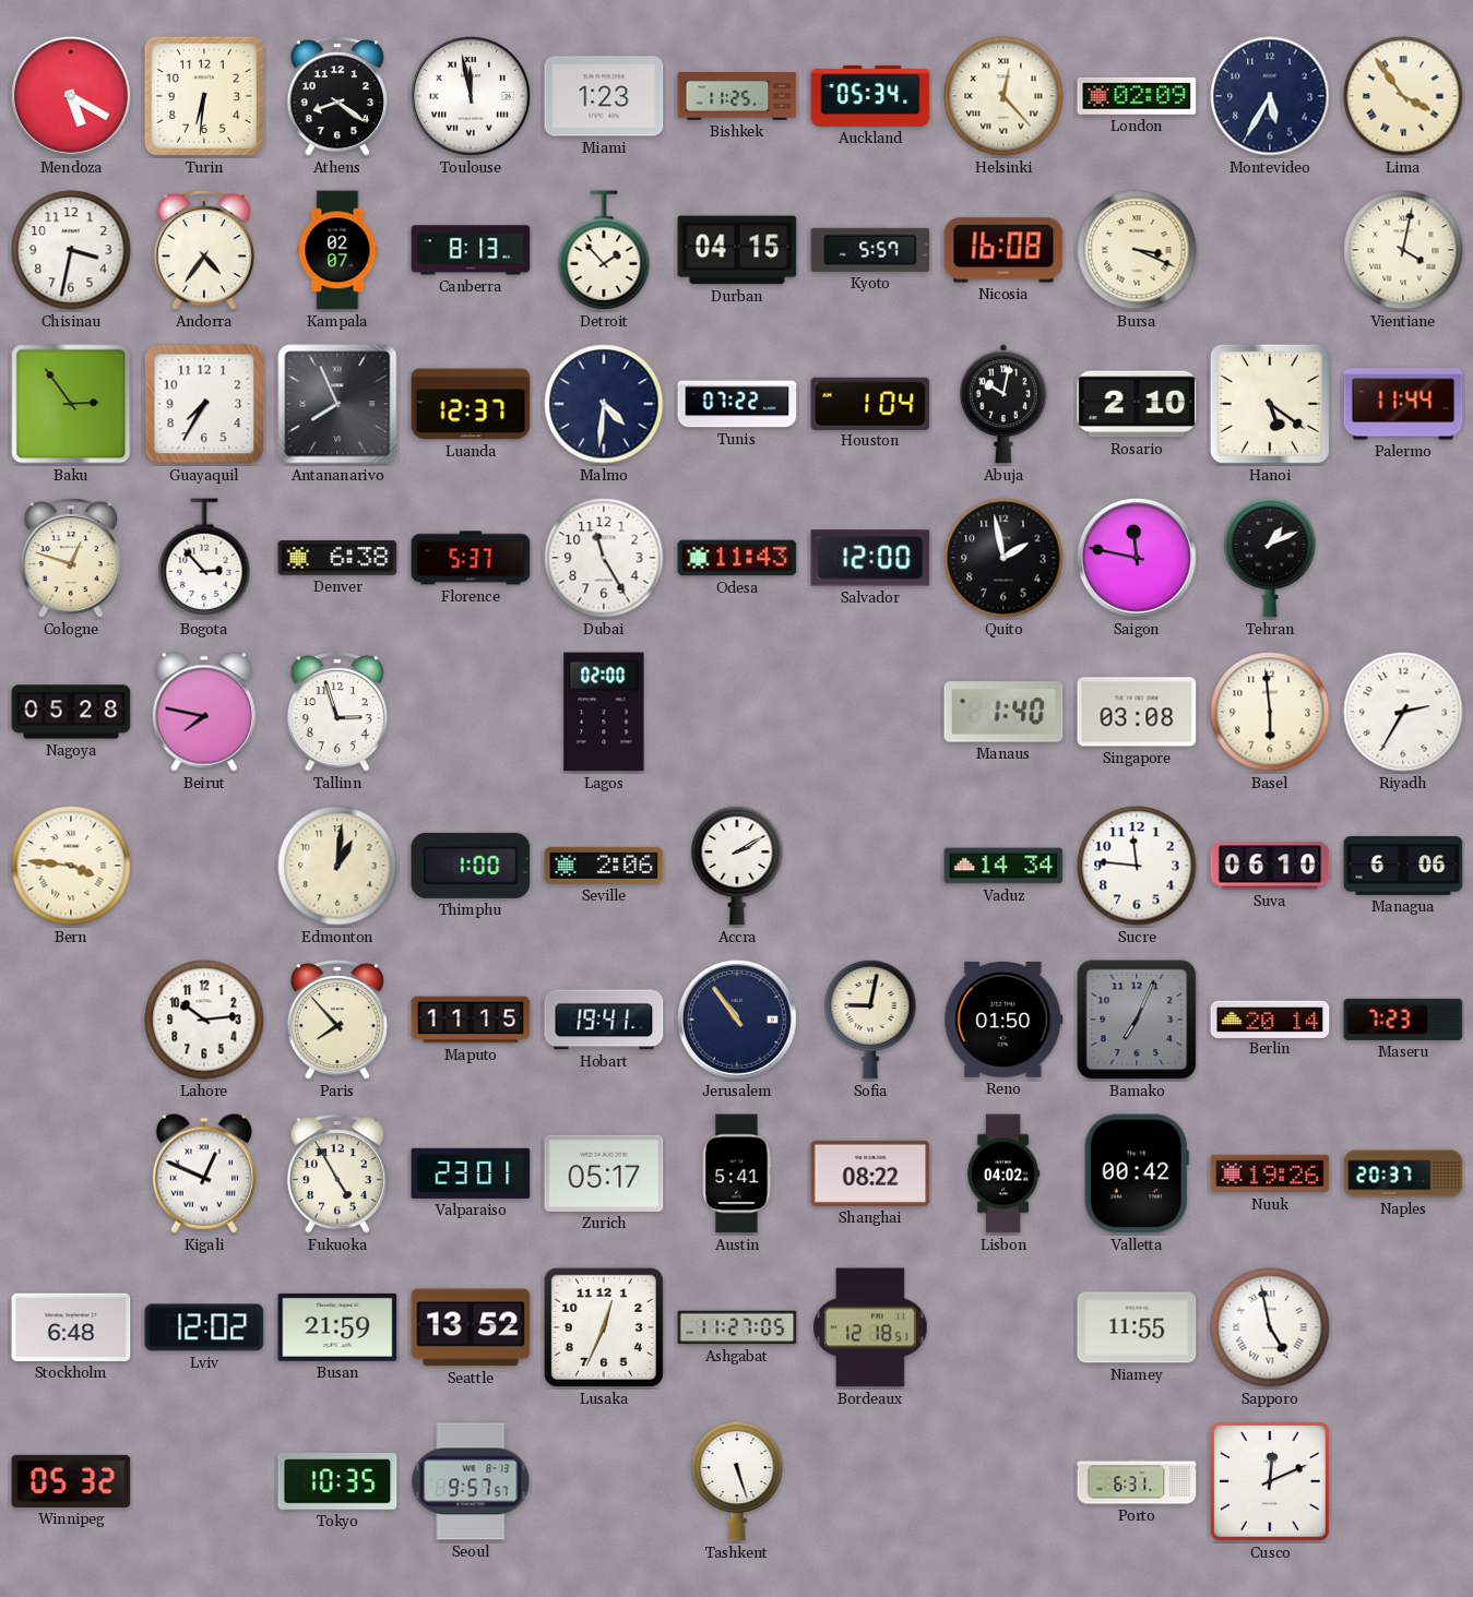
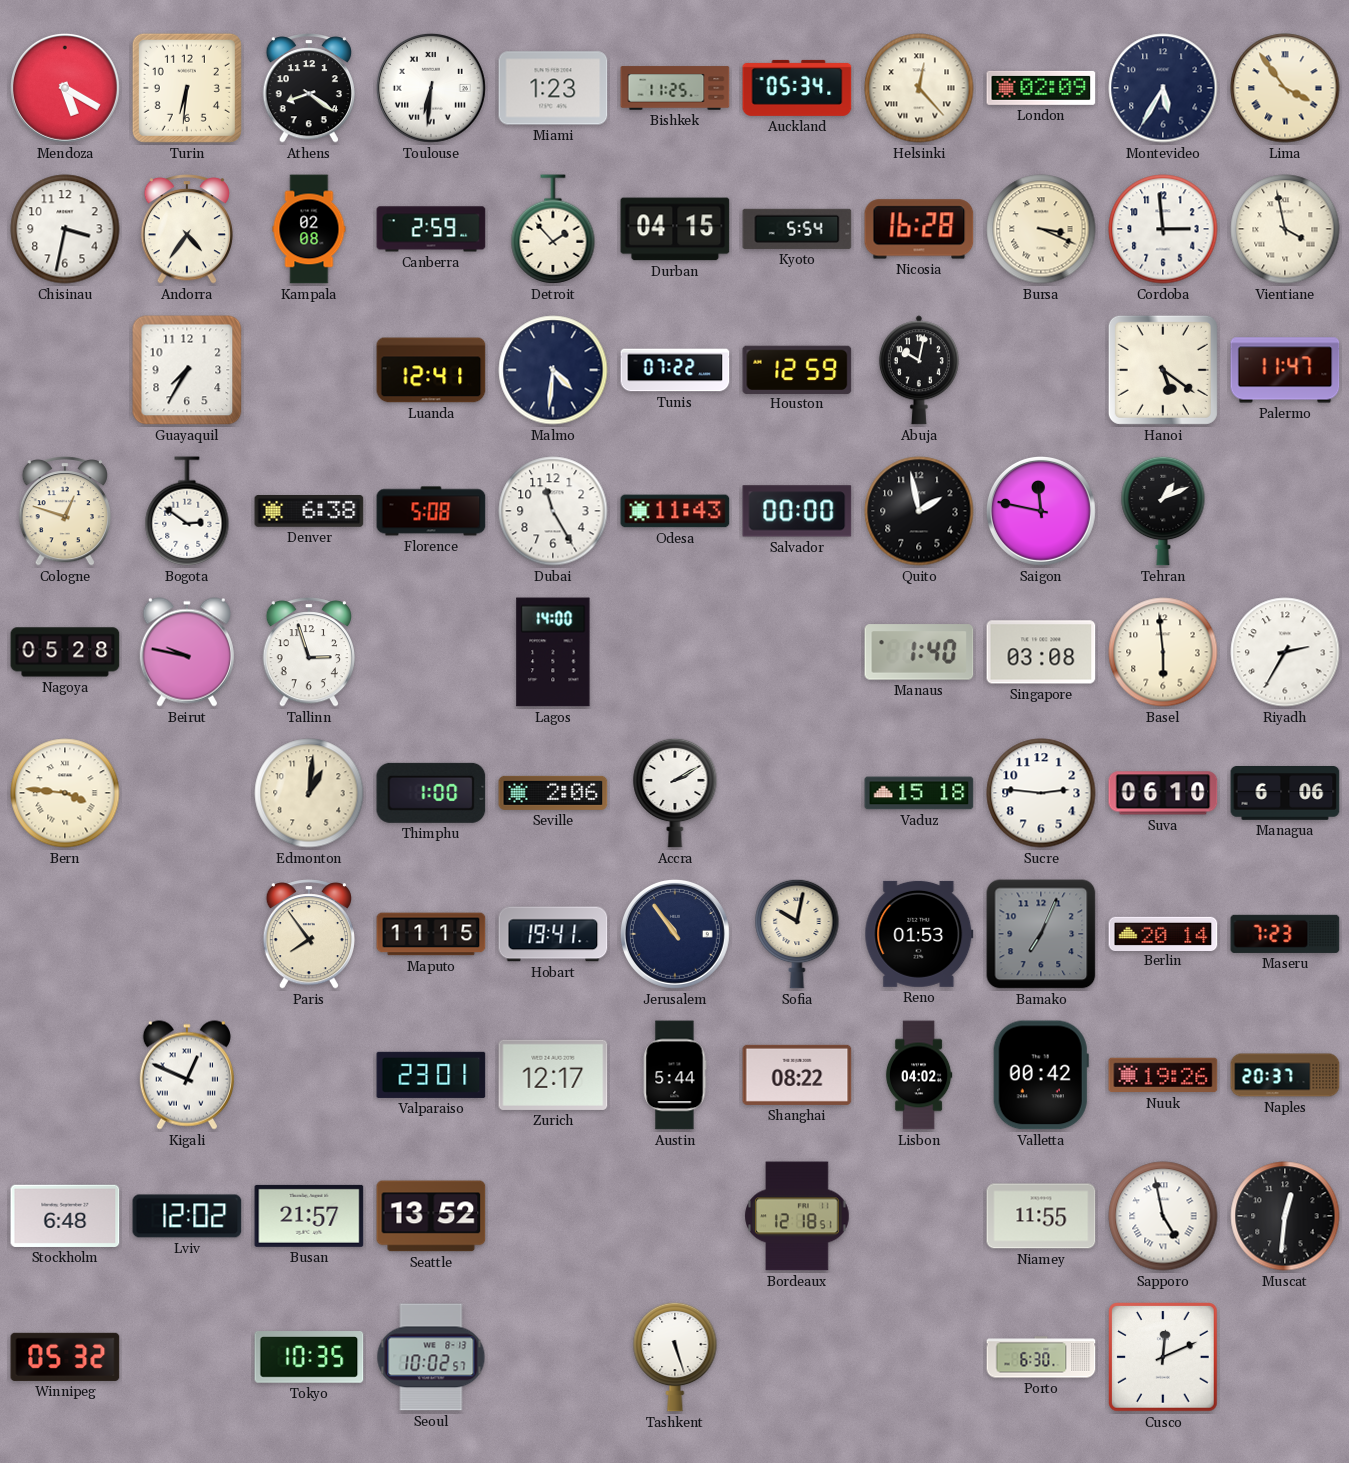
Toulouse: 11:58 -> 6:31
Kampala: 02:07 -> 02:08
Canberra: 8:13 -> 2:59
Kyoto: 5:57 -> 5:54
Nicosia: 16:08 -> 16:28
Cordoba: none -> 2:59
Vientiane: 4:02 -> 3:58
Baku: 2:54 -> none
Antananarivo: 7:56 -> none
Luanda: 12:37 -> 12:41
Houston: 1:04 -> 12:59
Rosario: 2:10 -> none
Palermo: 11:44 -> 11:47
Bogota: 2:53 -> 2:51
Florence: 5:37 -> 5:08
Salvador: 12:00 -> 00:00
Beirut: 7:47 -> 9:47
Lagos: 02:00 -> 14:00
Vaduz: 14:34 -> 15:18
Sucre: 11:46 -> 2:46
Lahore: 10:14 -> none
Paris: 7:53 -> 7:54
Sofia: 9:02 -> 10:02
Reno: 01:50 -> 01:53
Fukuoka: 4:55 -> none
Zurich: 05:17 -> 12:17
Austin: 5:41 -> 5:44
Busan: 21:59 -> 21:57
Lusaka: 12:34 -> none
Ashgabat: 11:27 -> none
Muscat: none -> 12:31
Seoul: 9:57 -> 10:02
Porto: 6:31 -> 6:30
